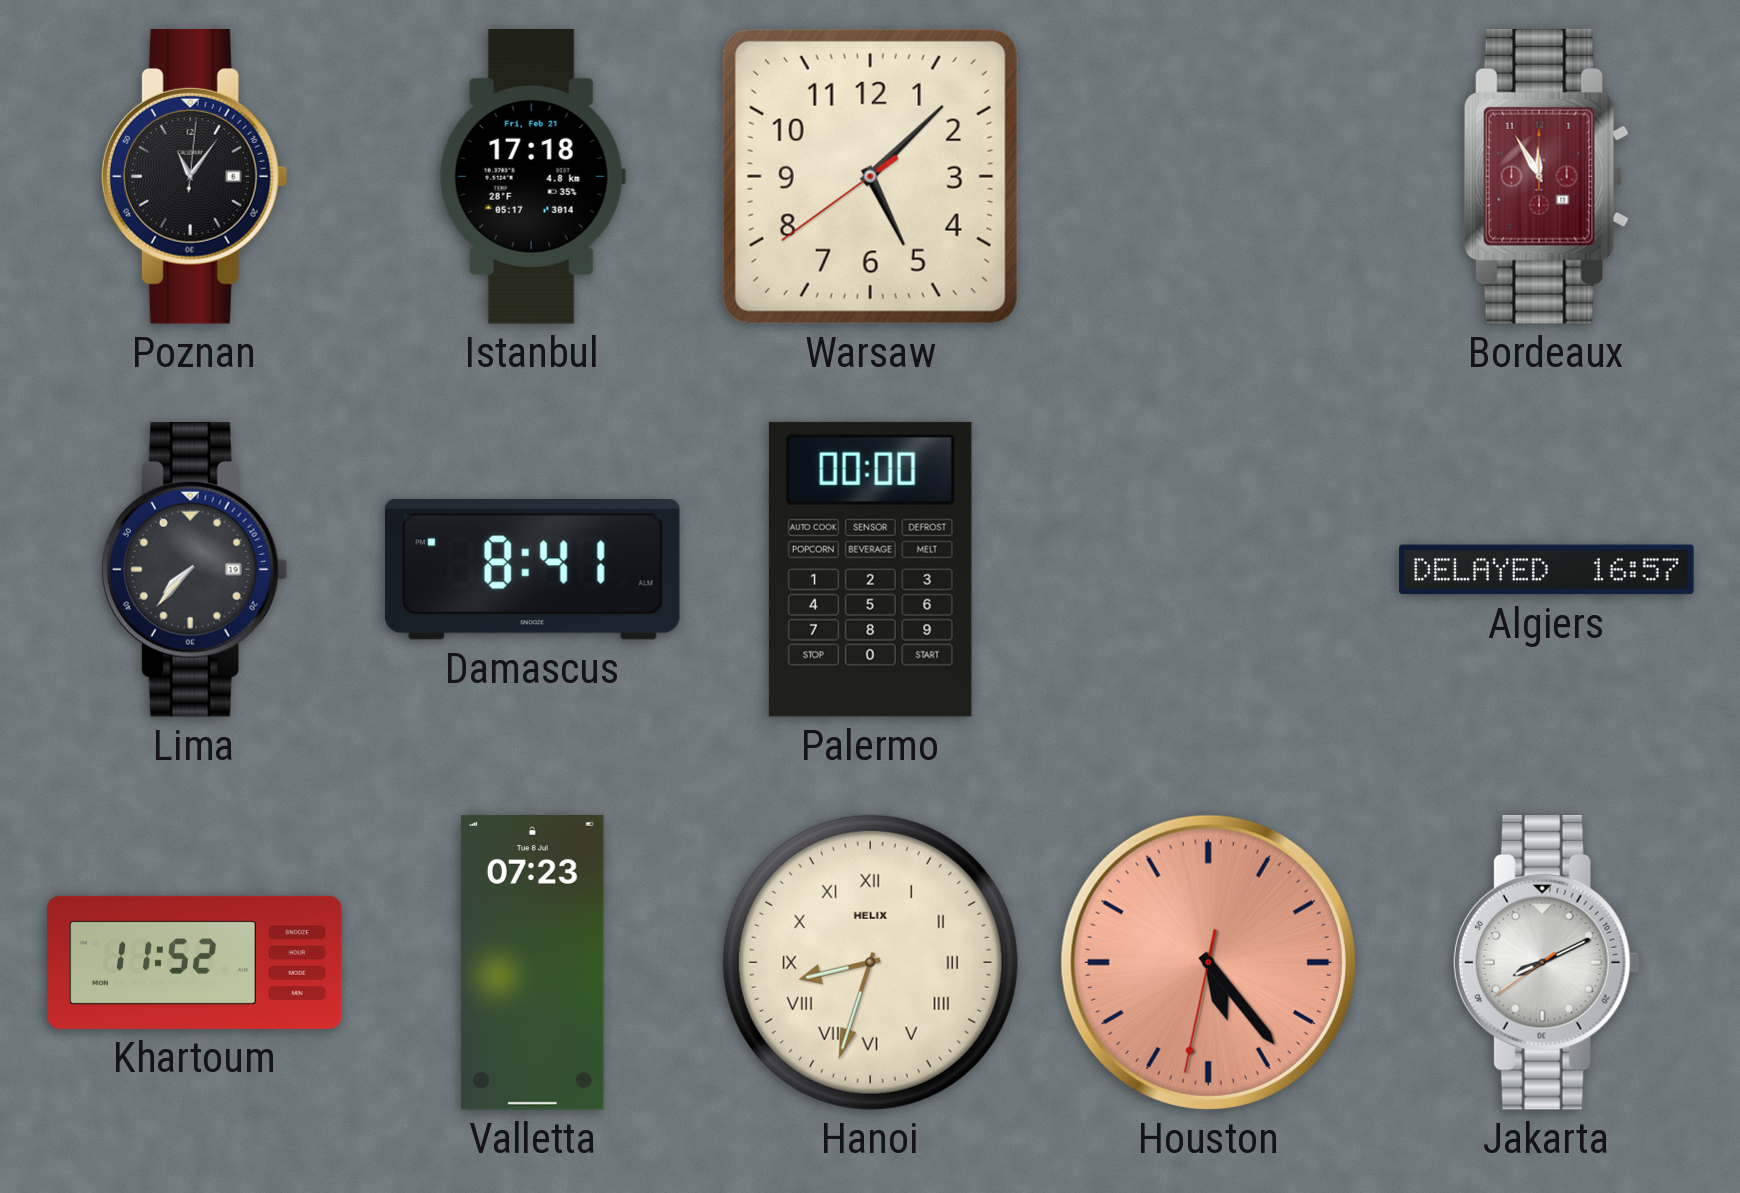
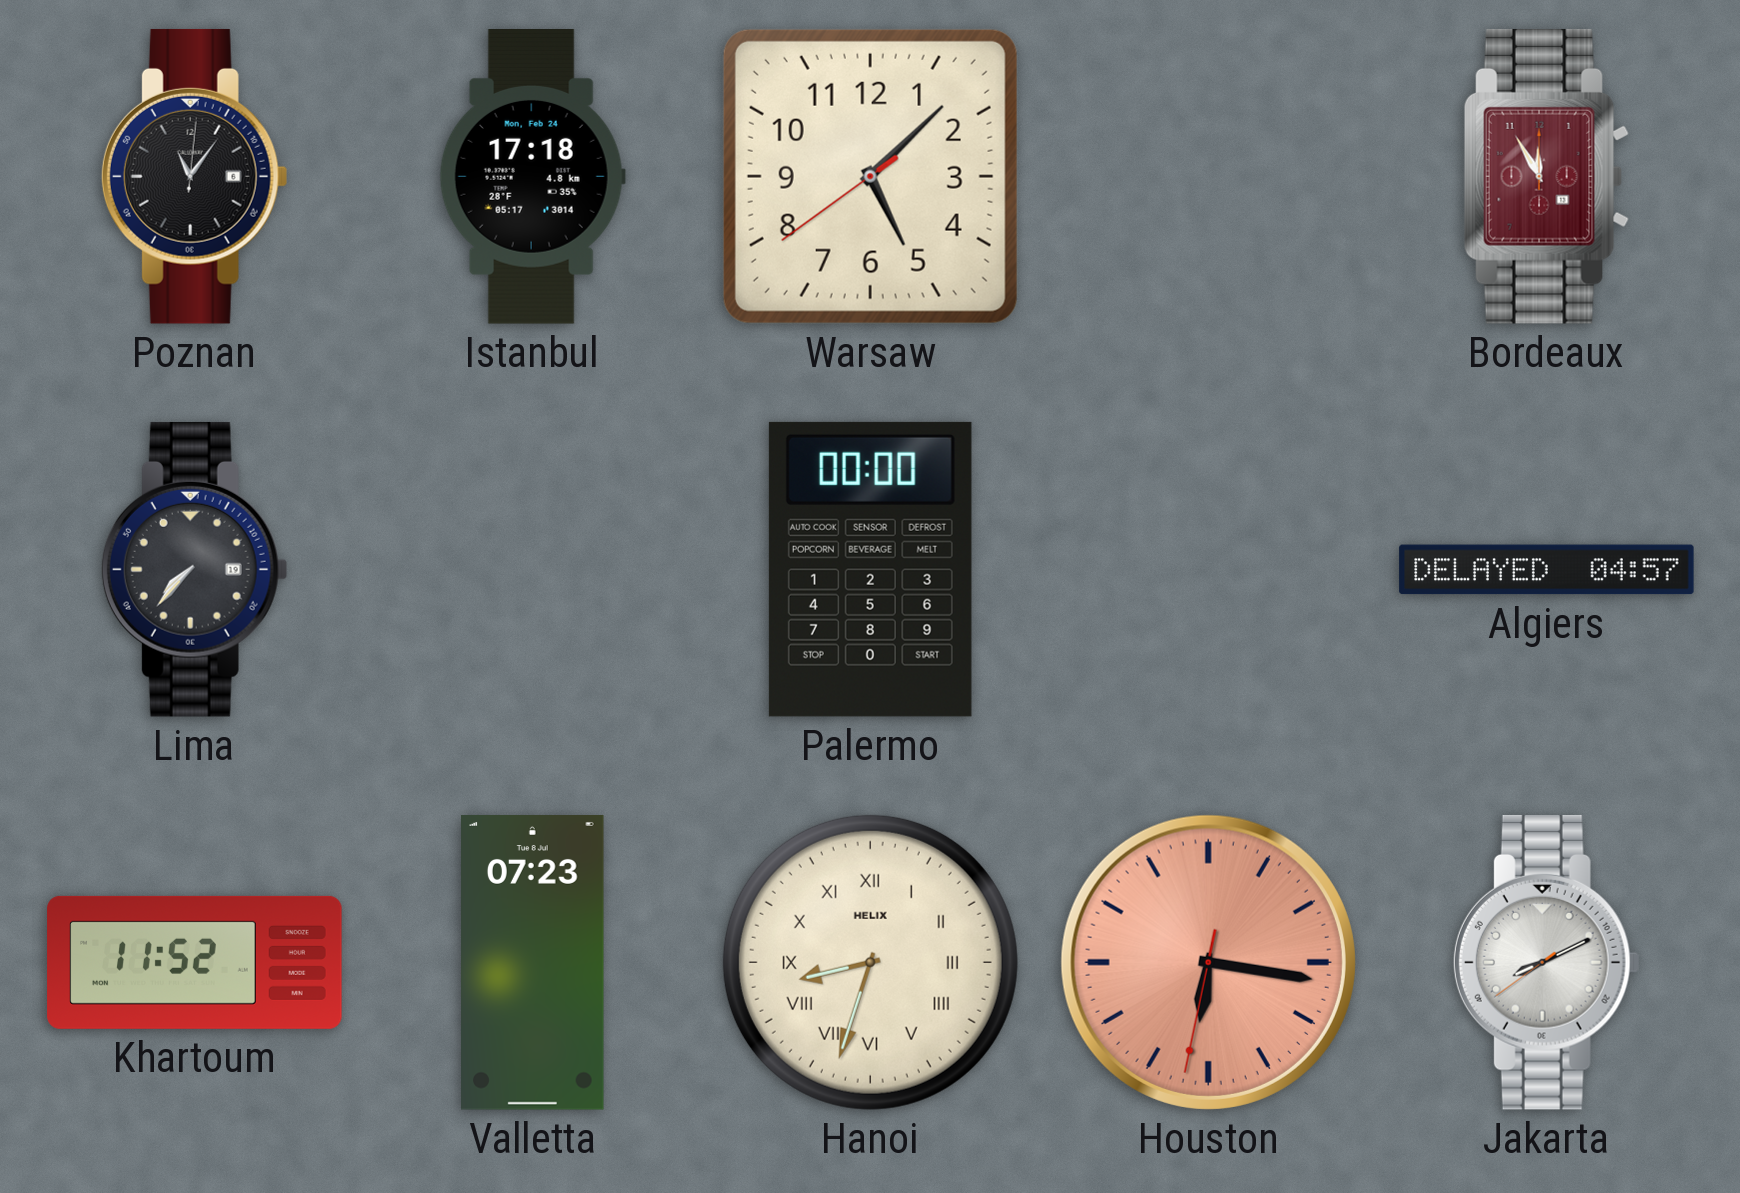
Istanbul date: Fri, Feb 21 -> Mon, Feb 24
Damascus: 8:41 -> none
Algiers: 16:57 -> 04:57
Houston: 5:23 -> 6:16
